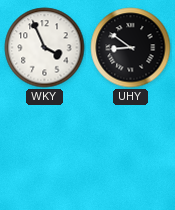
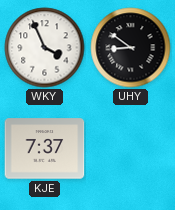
KJE: none -> 7:37
